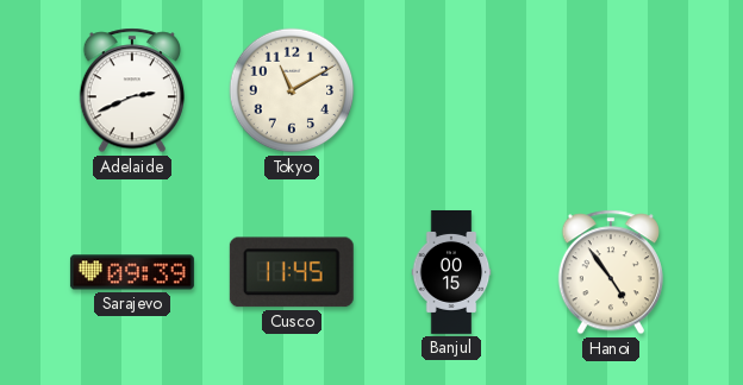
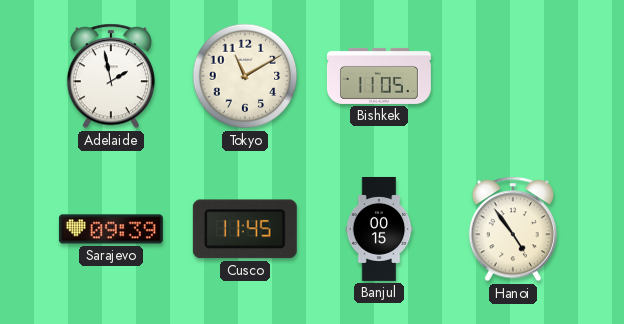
Adelaide: 2:41 -> 1:58
Bishkek: none -> 11:05
